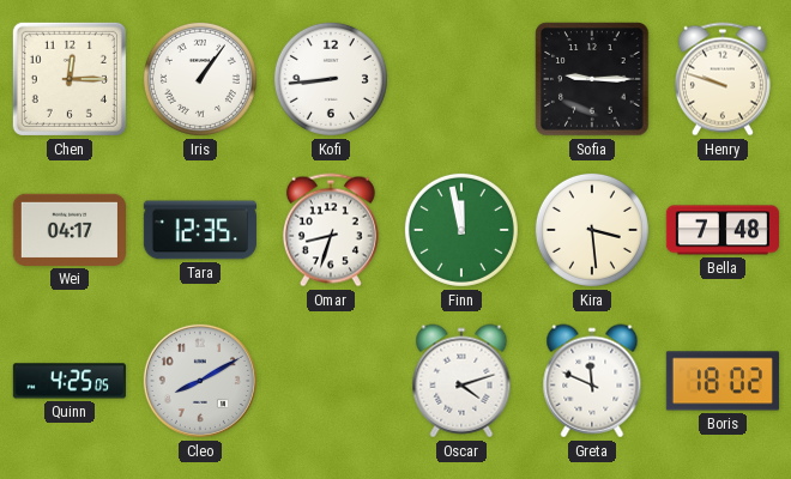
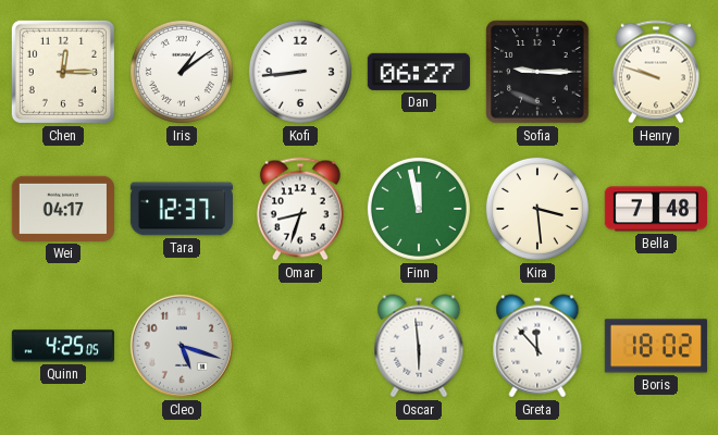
Iris: 1:06 -> 1:09
Dan: none -> 06:27
Tara: 12:35 -> 12:37
Cleo: 8:10 -> 5:18
Oscar: 4:12 -> 5:59
Greta: 11:49 -> 11:53
